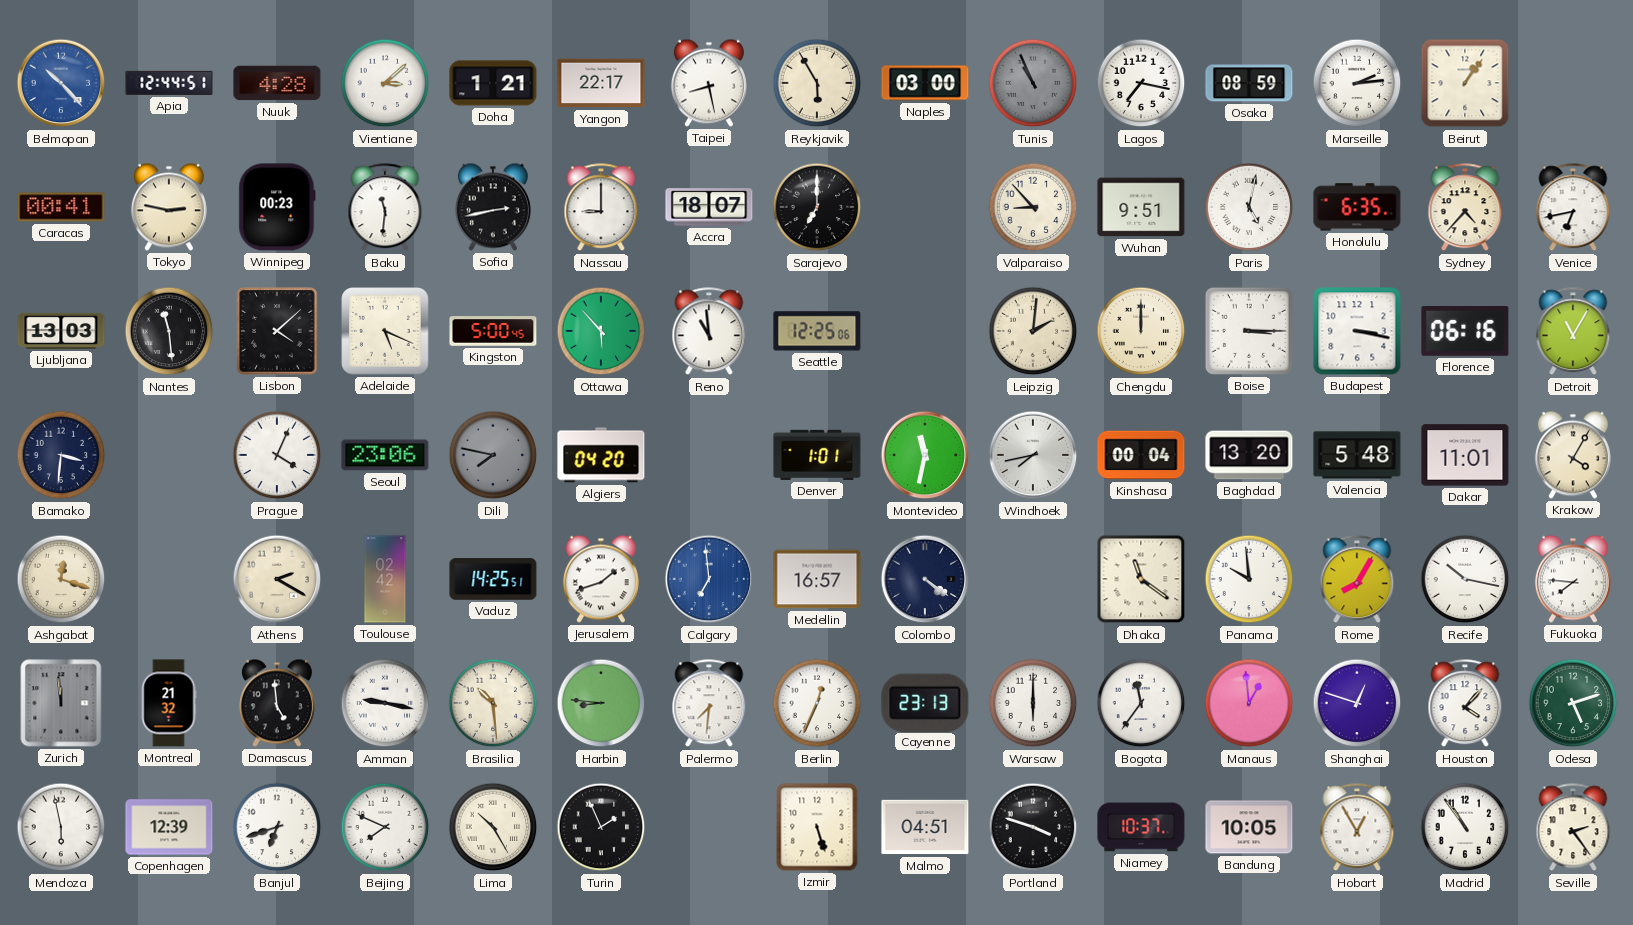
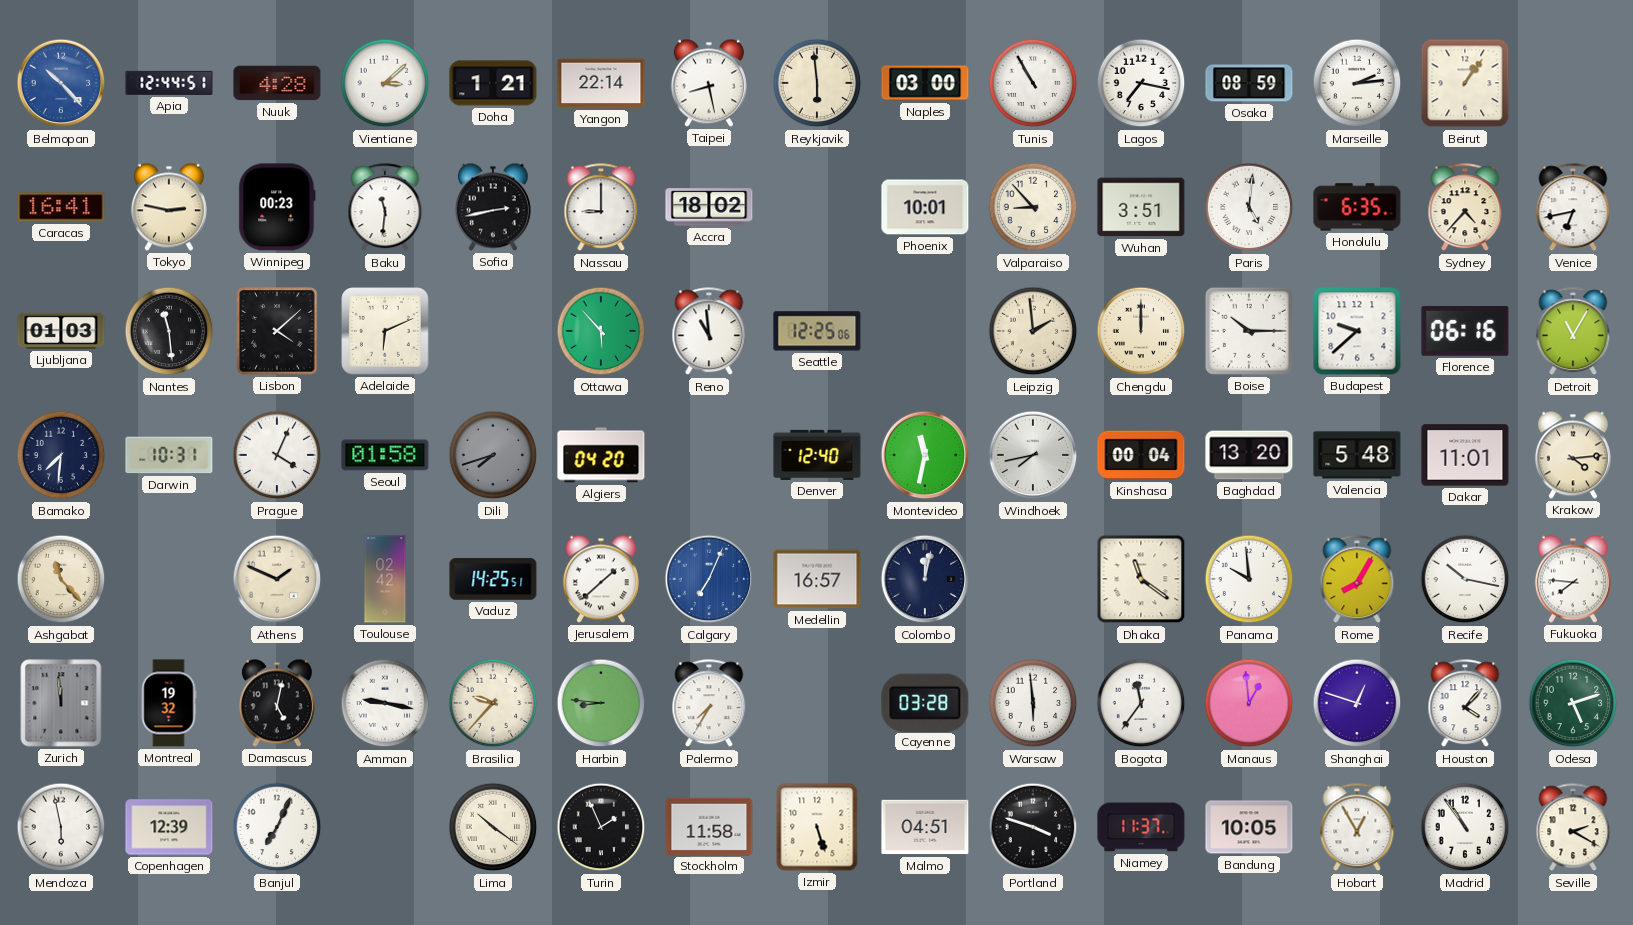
Yangon: 22:17 -> 22:14
Reykjavik: 5:55 -> 5:59
Tunis: 10:56 -> 10:55
Tunis dial: grey -> white
Caracas: 00:41 -> 16:41
Accra: 18:07 -> 18:02
Sarajevo: 7:00 -> none
Phoenix: none -> 10:01
Wuhan: 9:51 -> 3:51
Paris: 5:02 -> 5:01
Ljubljana: 13:03 -> 01:03
Adelaide: 5:19 -> 6:11
Kingston: 5:00 -> none
Leipzig: 2:01 -> 1:59
Boise: 3:15 -> 10:15
Budapest: 3:17 -> 9:38
Bamako: 3:31 -> 7:31
Darwin: none -> 10:31
Seoul: 23:06 -> 01:58
Dili: 7:47 -> 7:42
Denver: 1:01 -> 12:40
Krakow: 4:05 -> 4:14
Ashgabat: 12:18 -> 11:23
Athens: 2:20 -> 1:49
Jerusalem: 1:42 -> 1:38
Calgary: 6:59 -> 7:04
Colombo: 4:21 -> 12:02
Montreal: 21:32 -> 19:32
Damascus: 4:59 -> 5:02
Brasilia: 10:29 -> 9:37
Palermo: 7:31 -> 7:35
Berlin: 12:34 -> none
Cayenne: 23:13 -> 03:28
Warsaw: 6:00 -> 5:59
Banjul: 6:42 -> 7:04
Beijing: 7:49 -> none
Lima: 10:25 -> 10:21
Stockholm: none -> 11:58
Niamey: 10:37 -> 11:37
Seville: 2:24 -> 2:20
